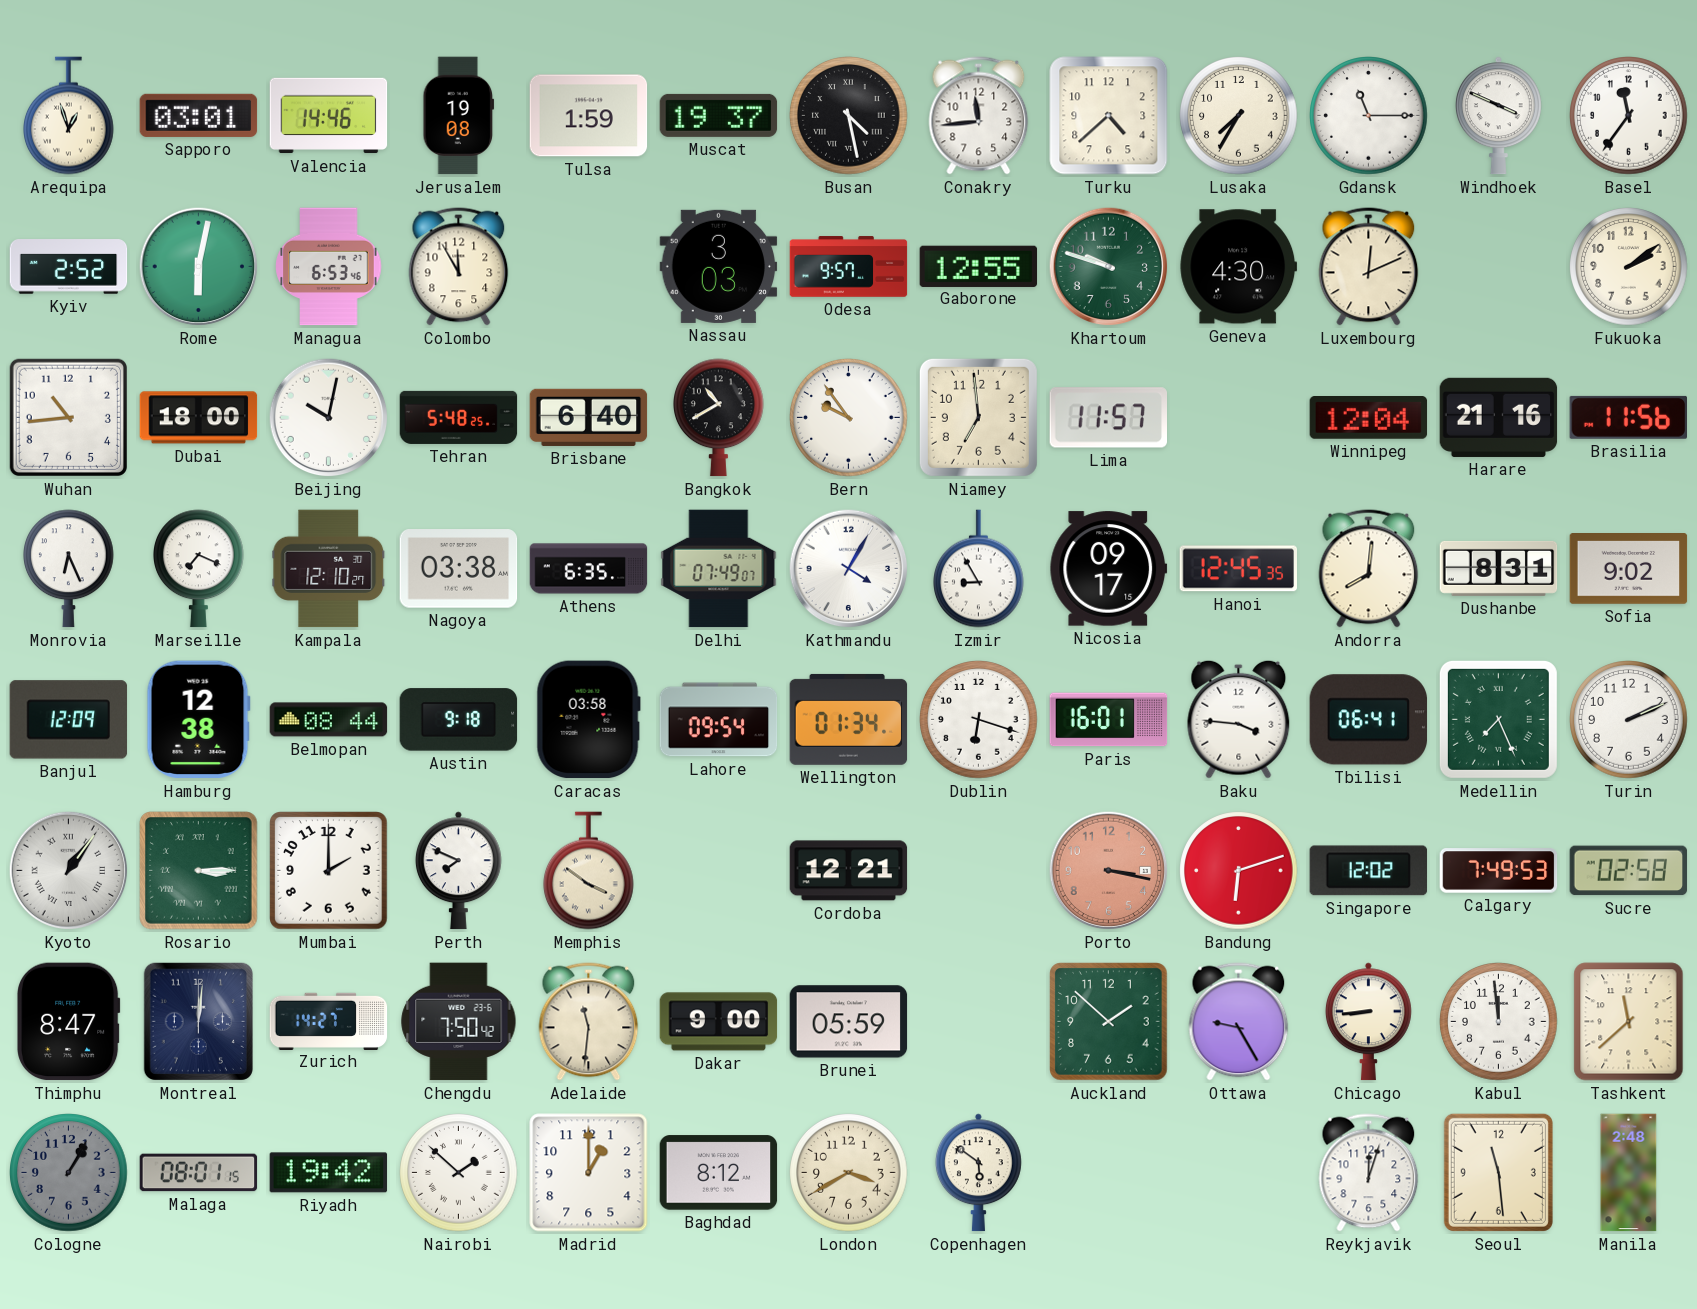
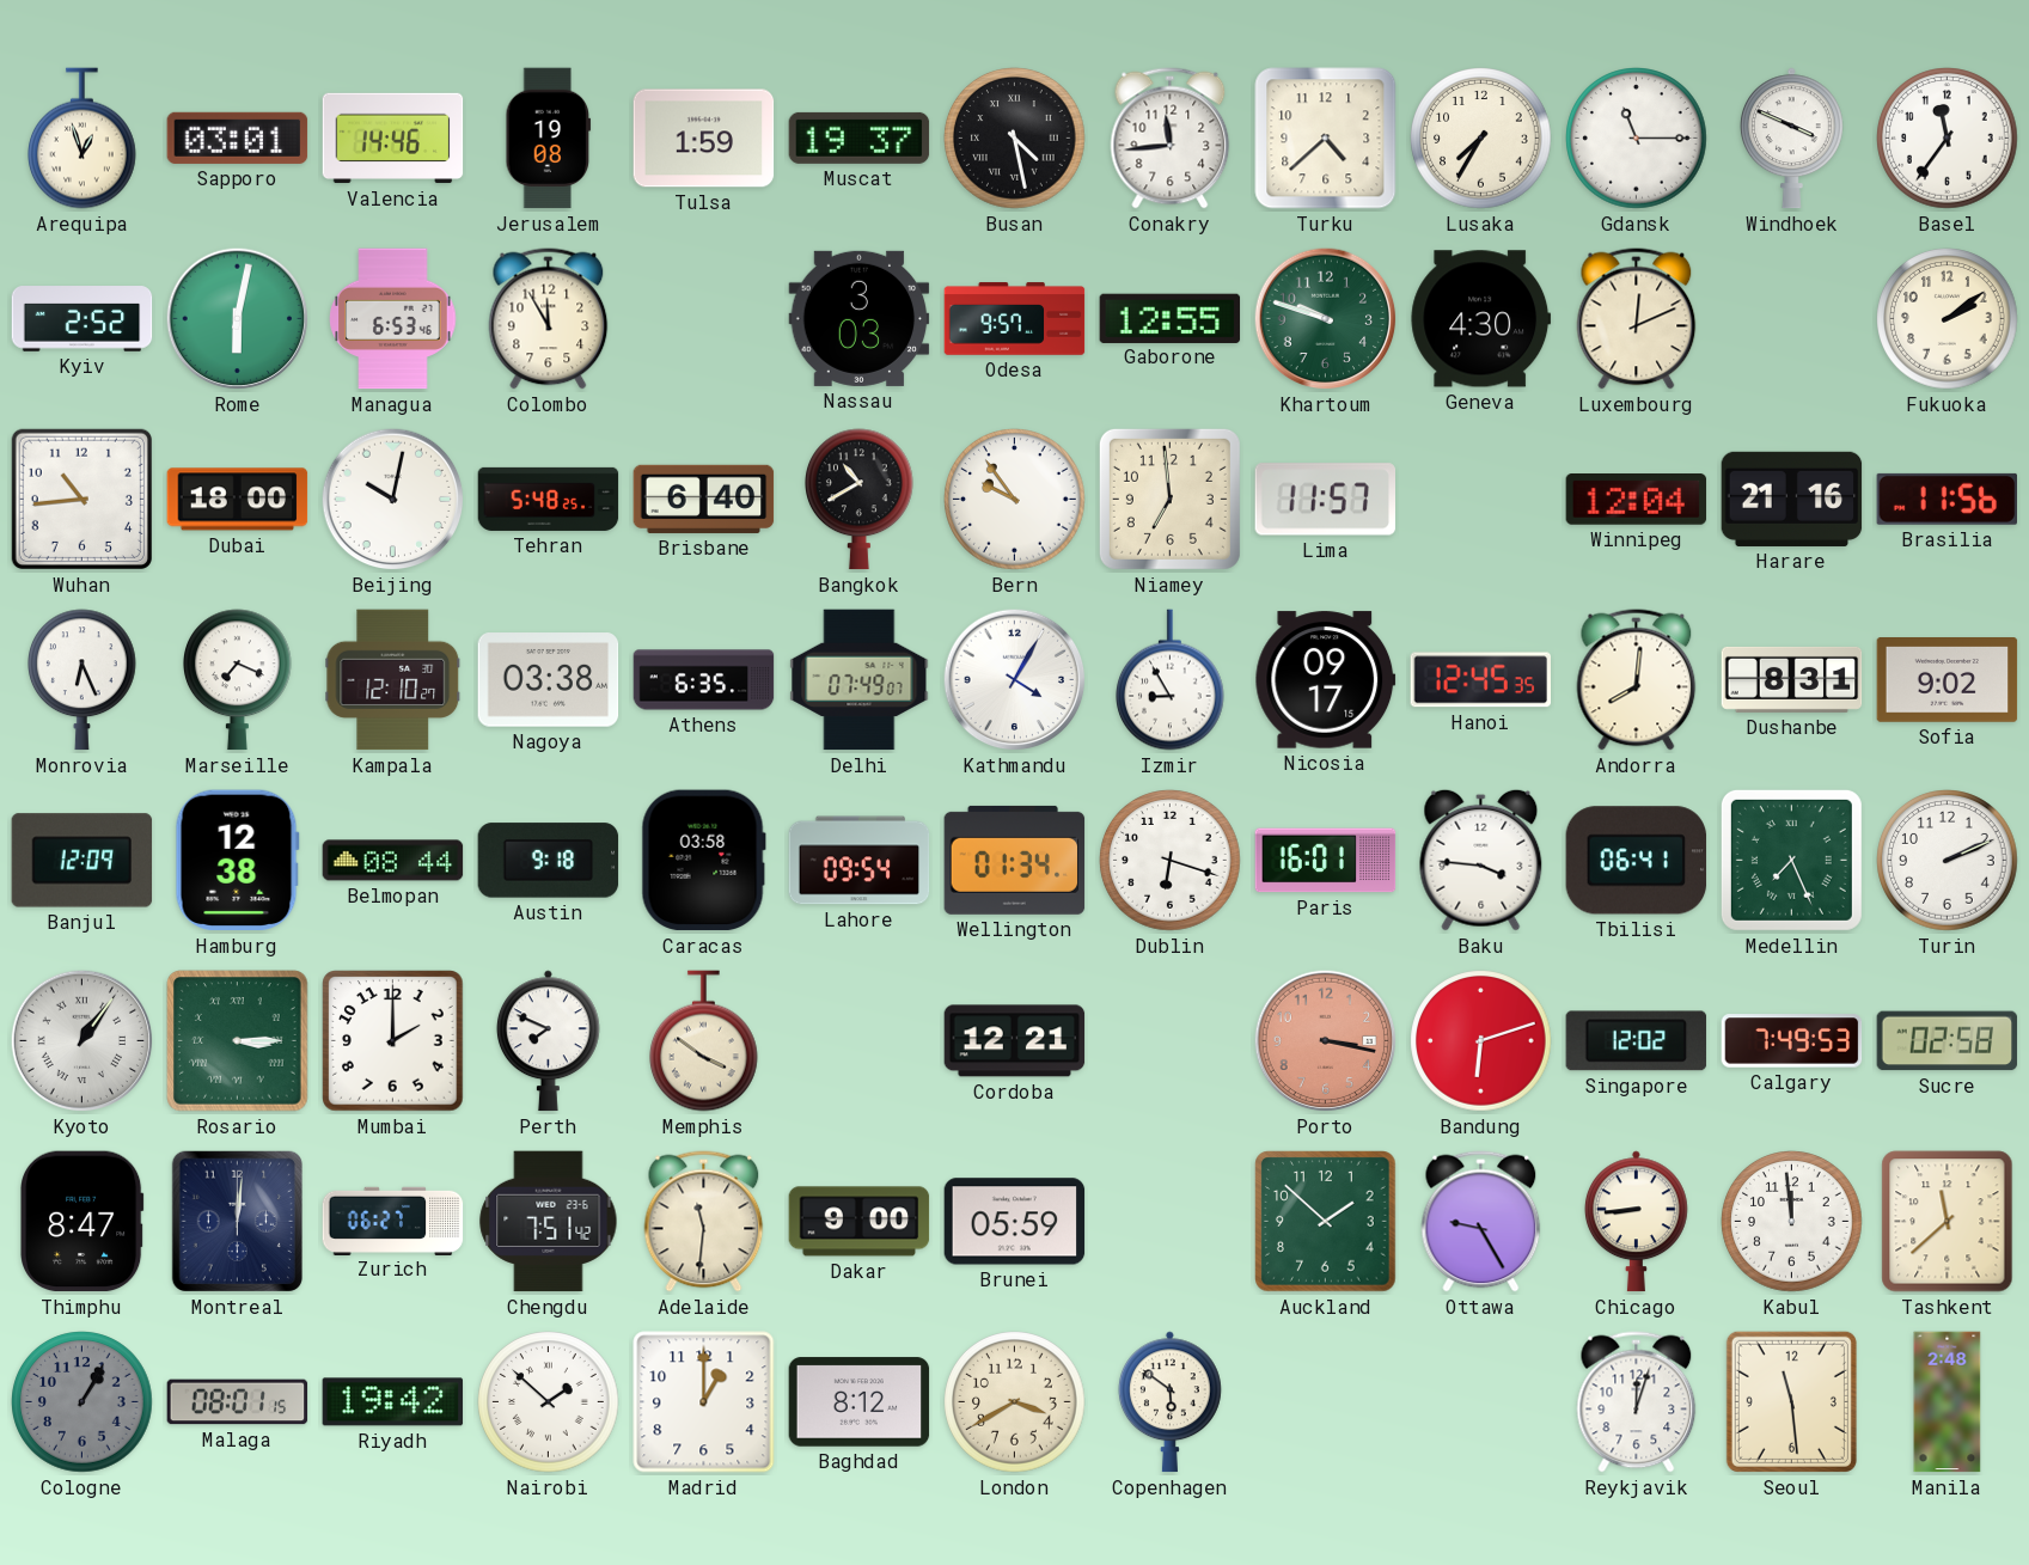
Zurich: 14:27 -> 06:27
Chengdu: 7:50 -> 7:51
